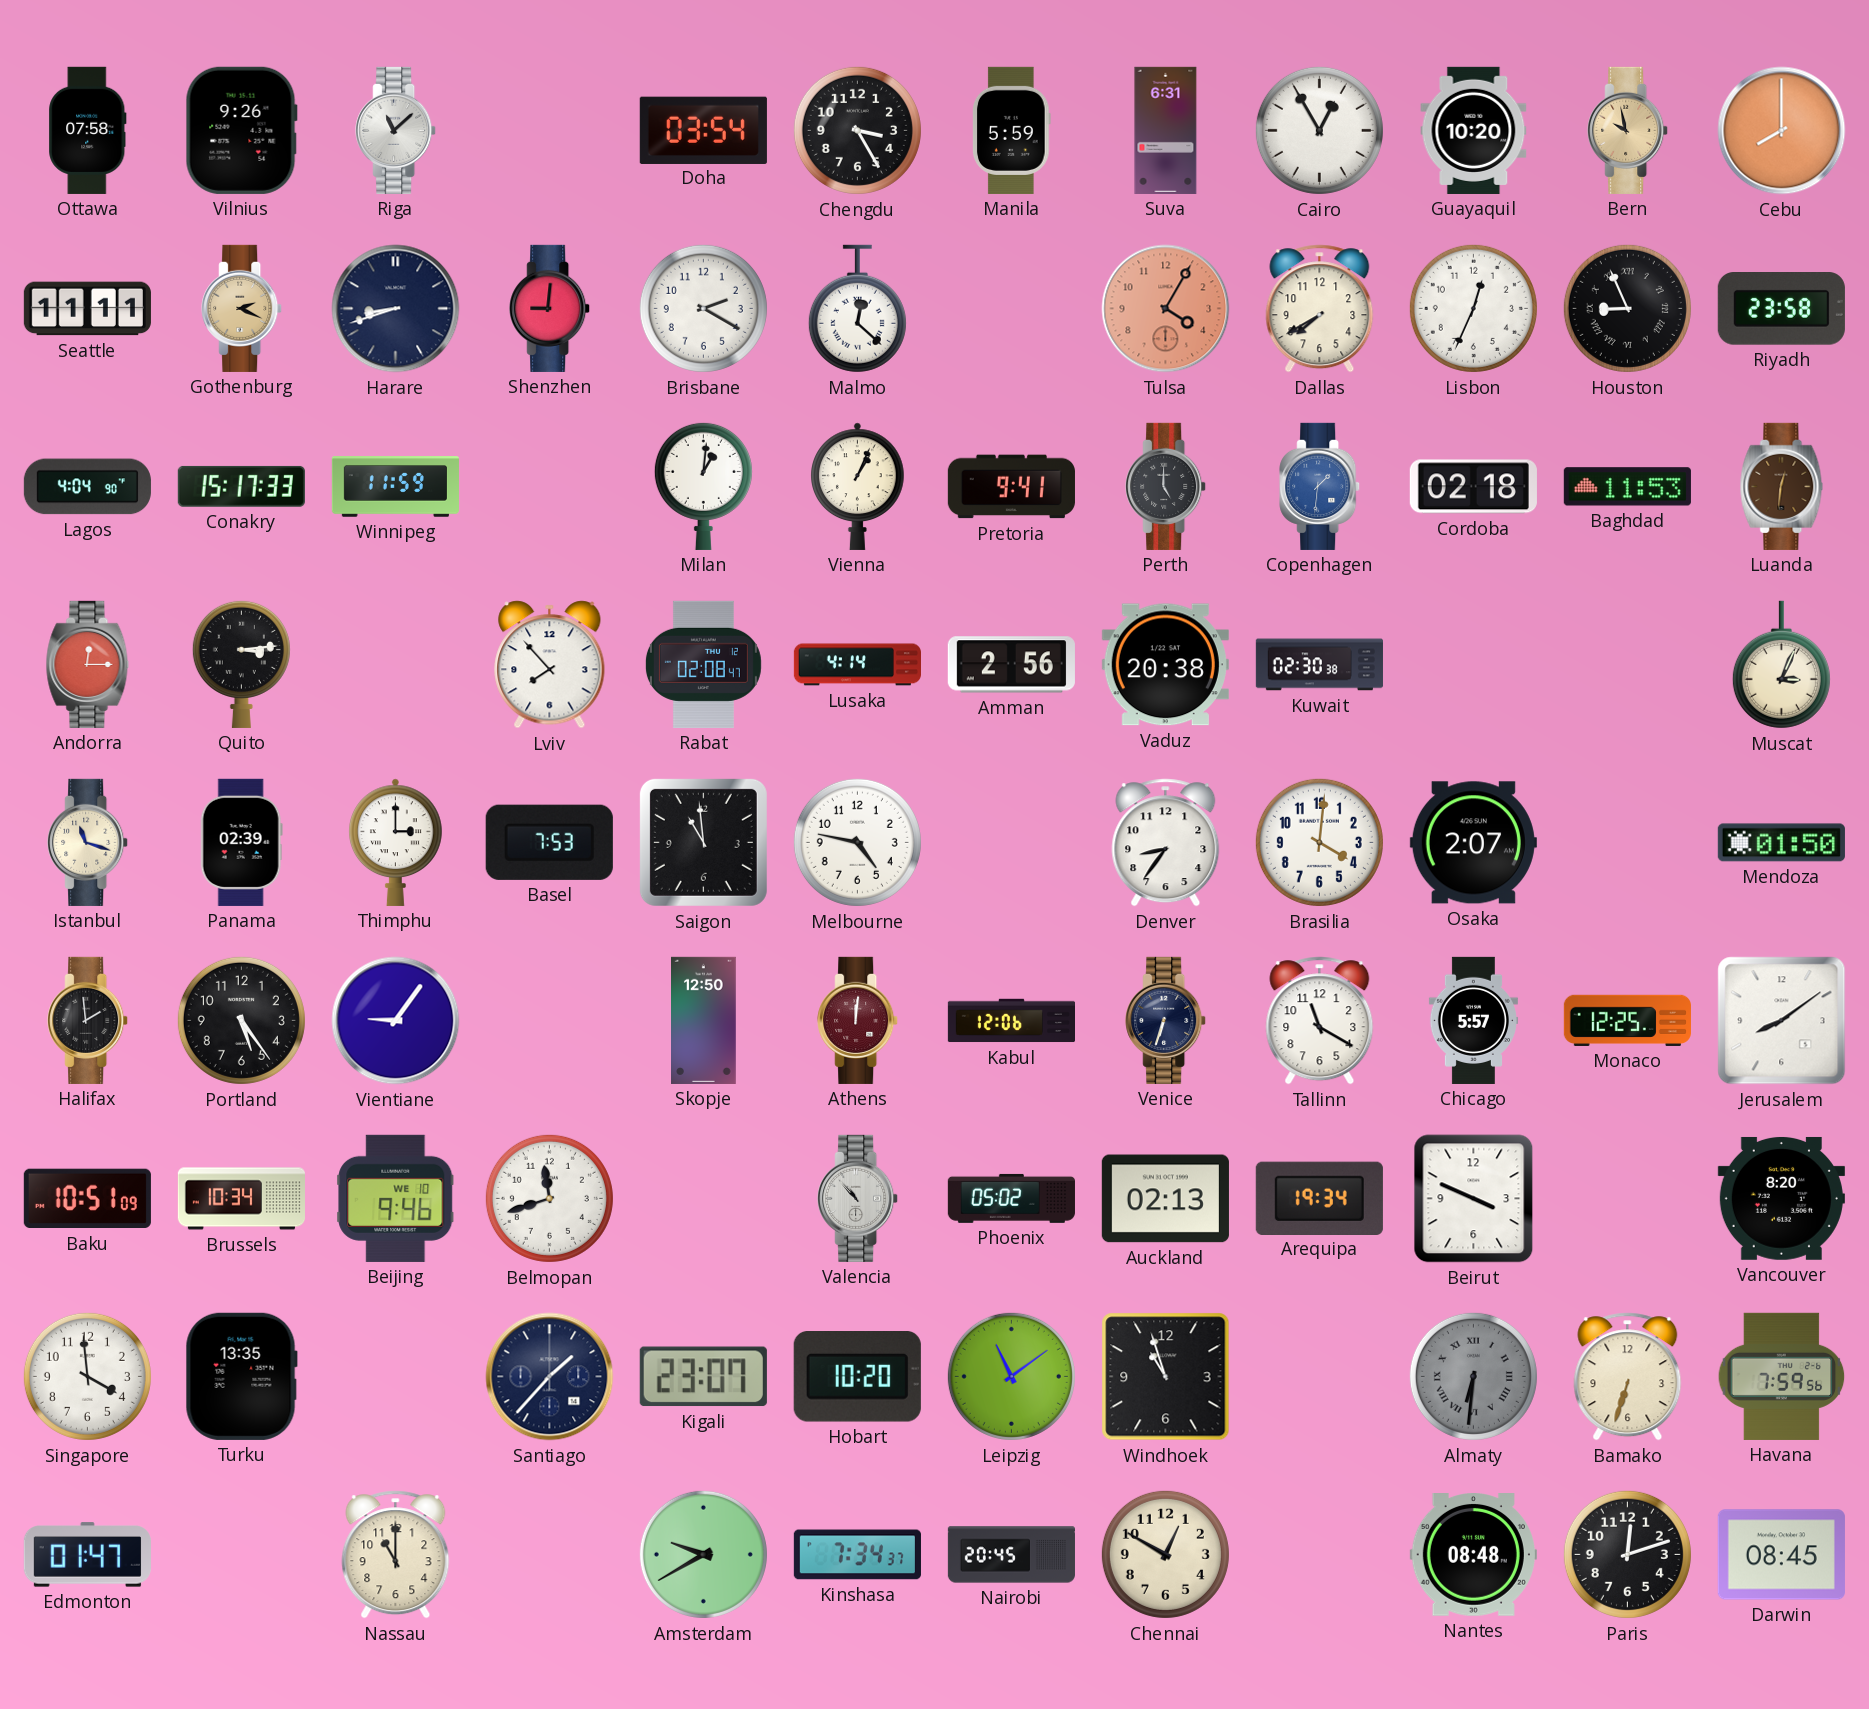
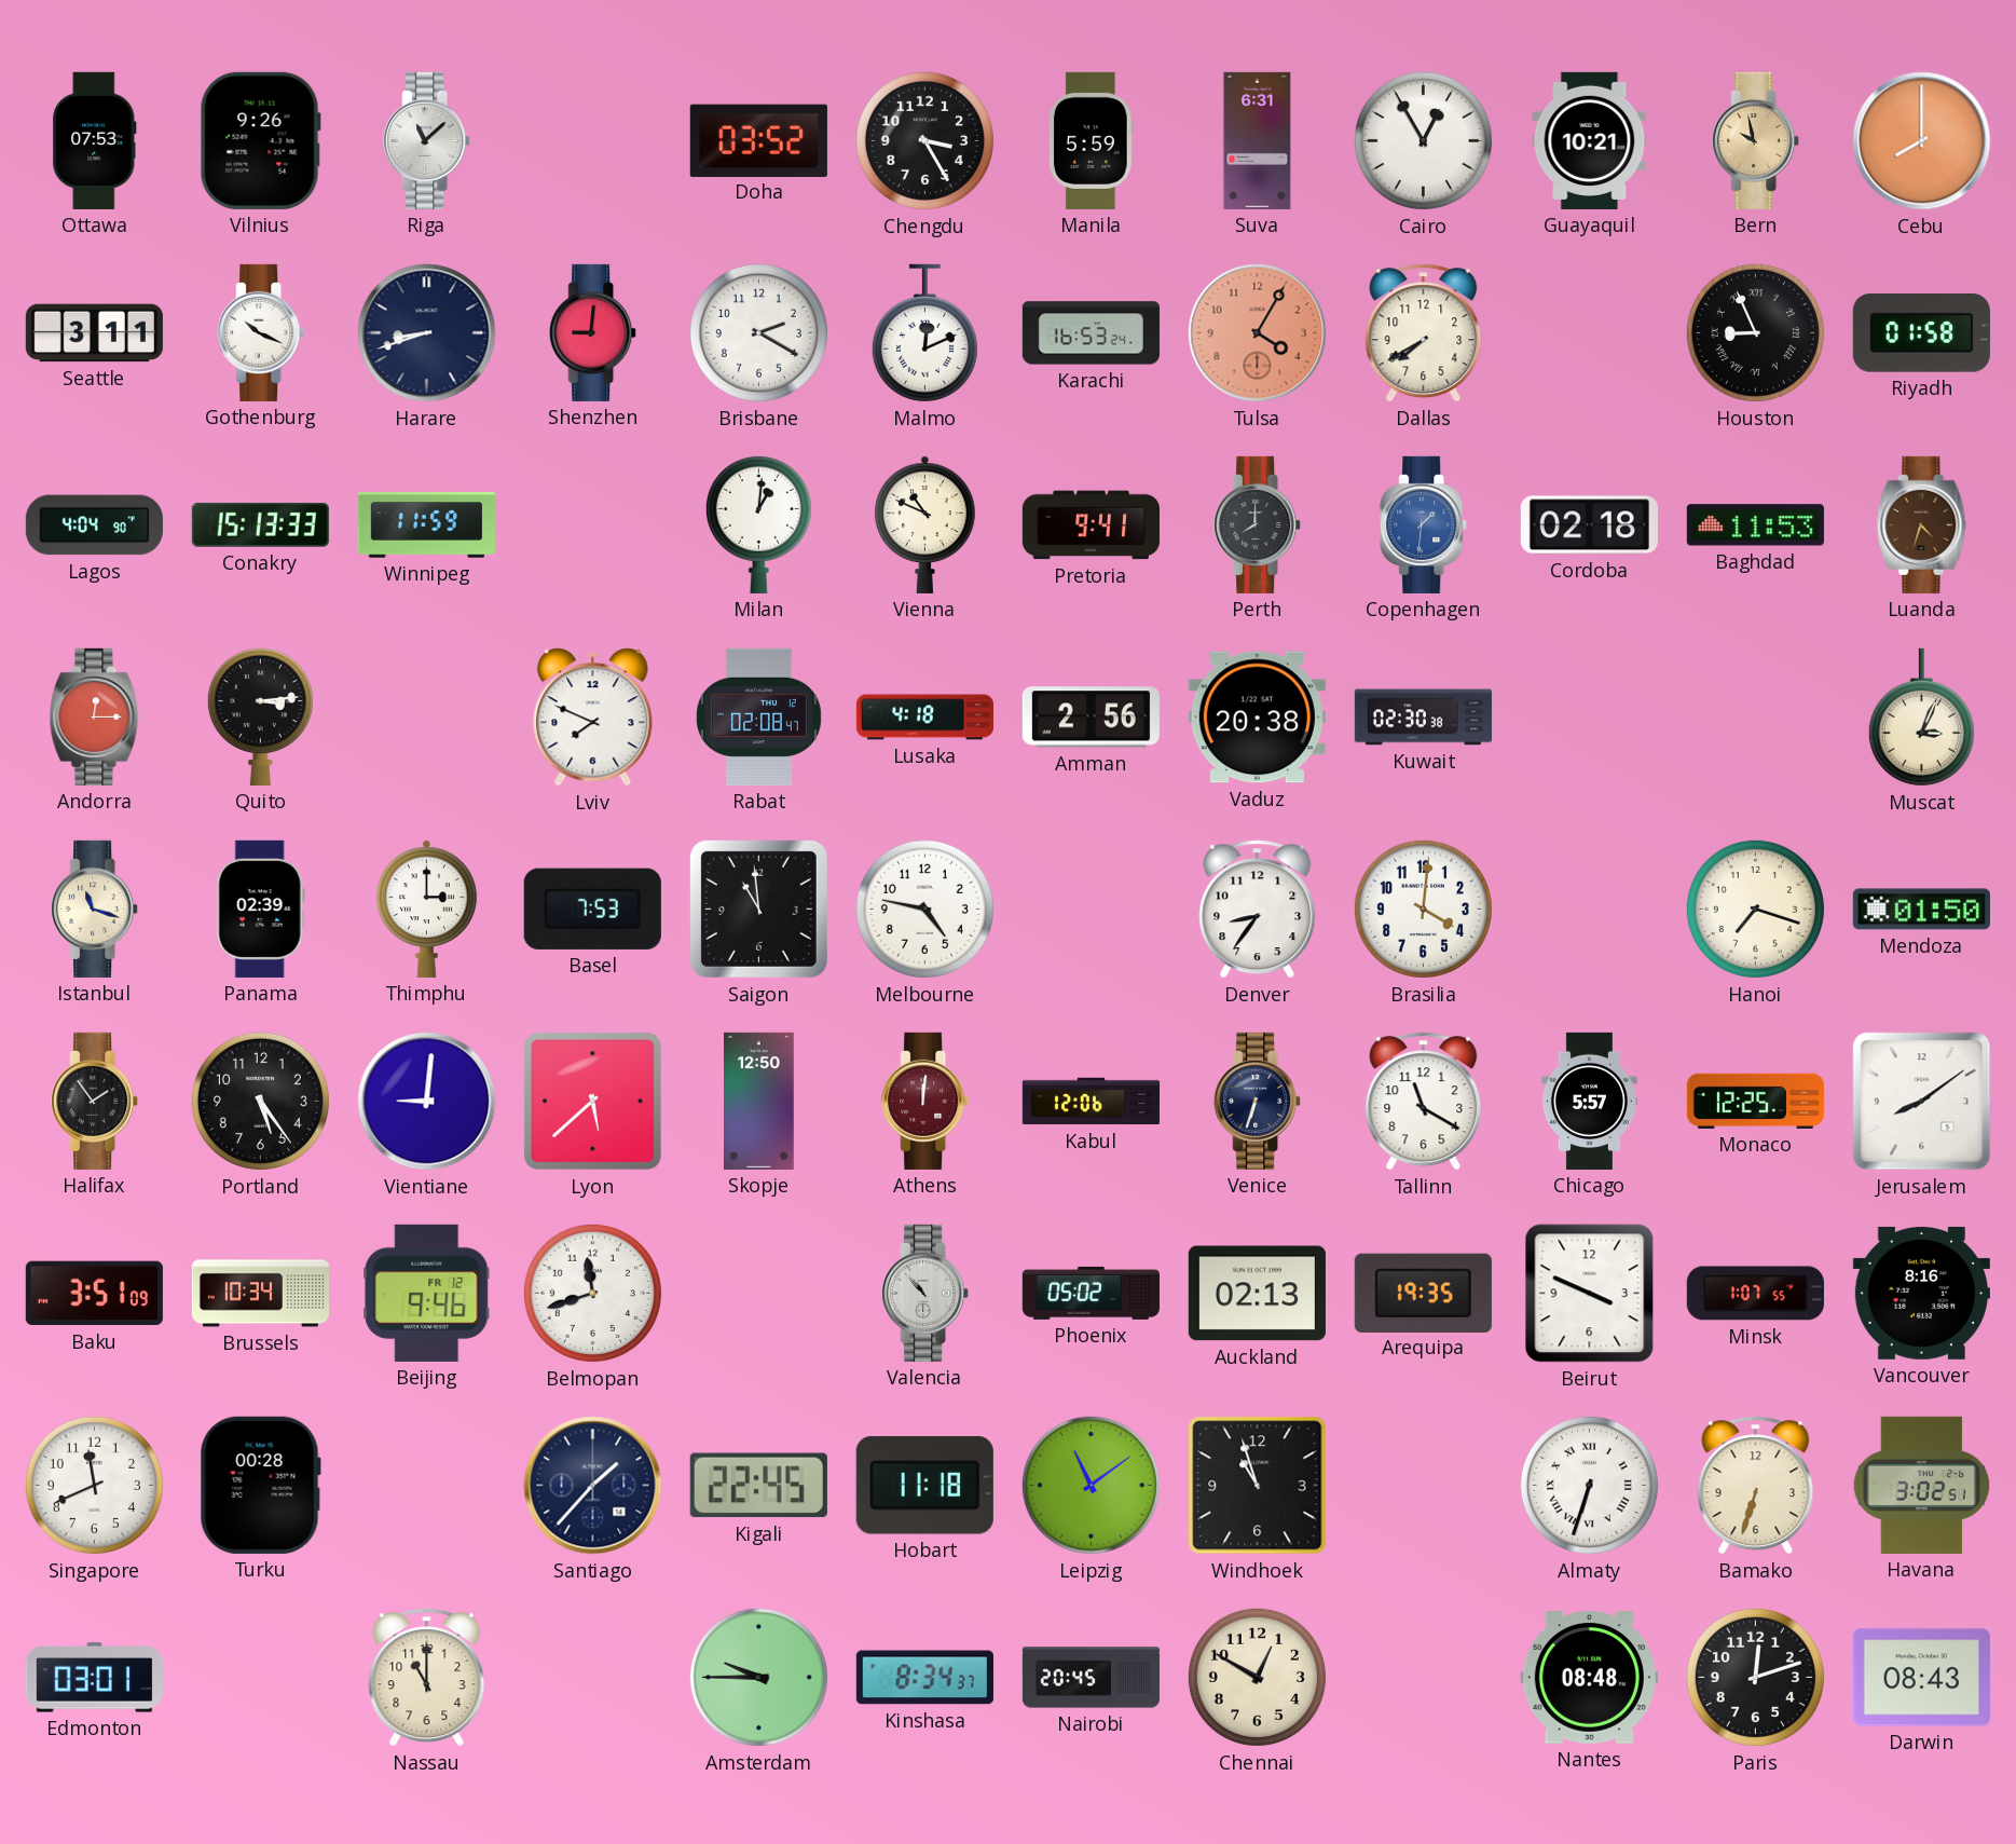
Ottawa: 07:58 -> 07:53
Doha: 03:54 -> 03:52
Guayaquil: 10:20 -> 10:21
Seattle: 11:11 -> 3:11
Gothenburg: 2:19 -> 10:19
Gothenburg dial: champagne -> white
Malmo: 12:22 -> 12:11
Karachi: none -> 16:53
Lisbon: 12:34 -> none
Riyadh: 23:58 -> 01:58
Conakry: 15:17 -> 15:13
Vienna: 1:04 -> 10:49
Perth: 5:00 -> 8:00
Luanda: 12:31 -> 4:33
Lviv: 7:53 -> 7:49
Lusaka: 4:14 -> 4:18
Osaka: 2:07 -> none
Hanoi: none -> 7:18
Halifax: 1:59 -> 1:54
Vientiane: 9:06 -> 9:01
Lyon: none -> 5:38
Baku: 10:51 -> 3:51
Beijing date: WE 10 -> FR 12
Arequipa: 19:34 -> 19:35
Minsk: none -> 1:07
Vancouver: 8:20 -> 8:16
Singapore: 3:59 -> 11:41
Turku: 13:35 -> 00:28
Kigali: 23:07 -> 22:45
Hobart: 10:20 -> 11:18
Almaty: 6:31 -> 6:33
Almaty dial: grey -> white
Havana: 7:59 -> 3:02
Edmonton: 01:47 -> 03:01
Amsterdam: 9:40 -> 9:45
Kinshasa: 7:34 -> 8:34
Darwin: 08:45 -> 08:43
